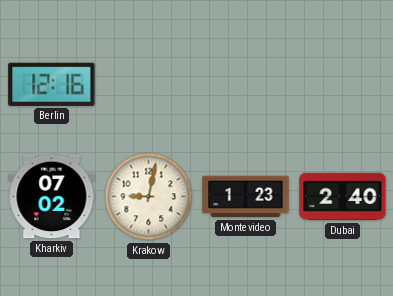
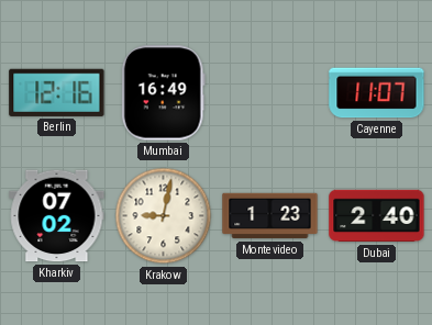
Mumbai: none -> 16:49
Cayenne: none -> 11:07
